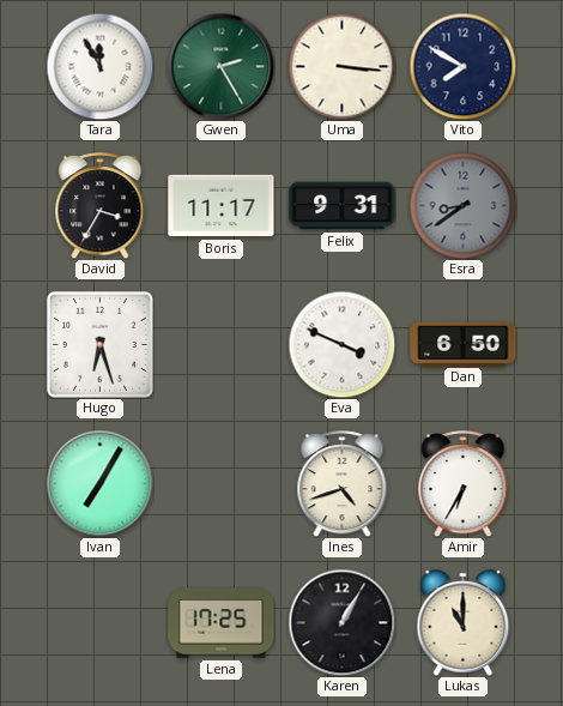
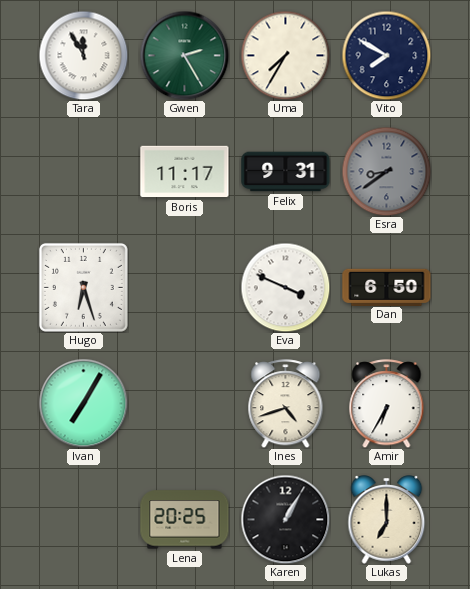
Uma: 3:16 -> 7:35
David: 3:35 -> none
Lena: 17:25 -> 20:25
Lukas: 11:00 -> 7:00
